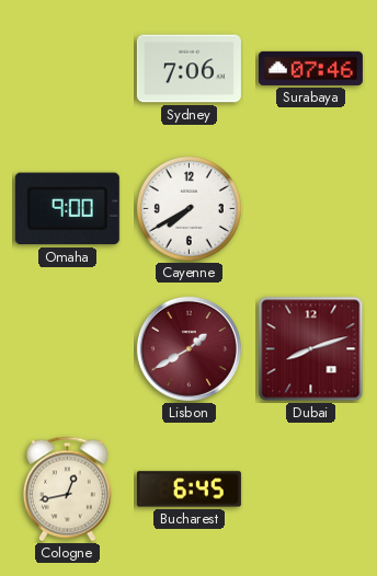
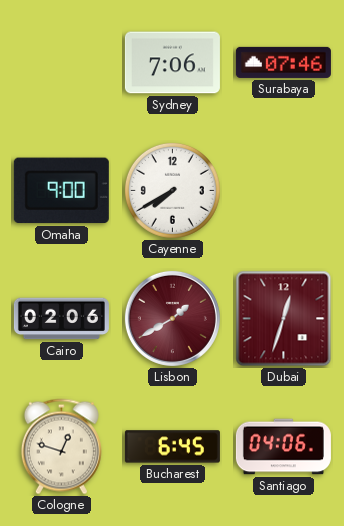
Cairo: none -> 02:06
Dubai: 8:12 -> 12:33
Cologne: 12:43 -> 12:48
Santiago: none -> 04:06
